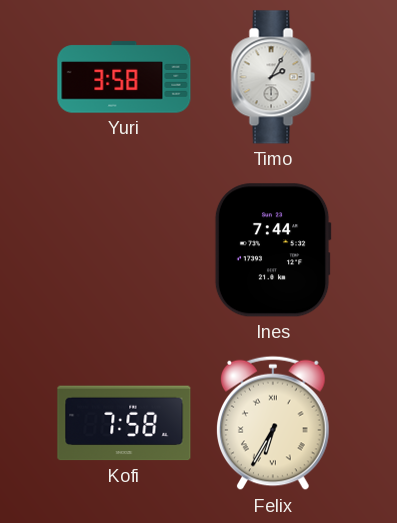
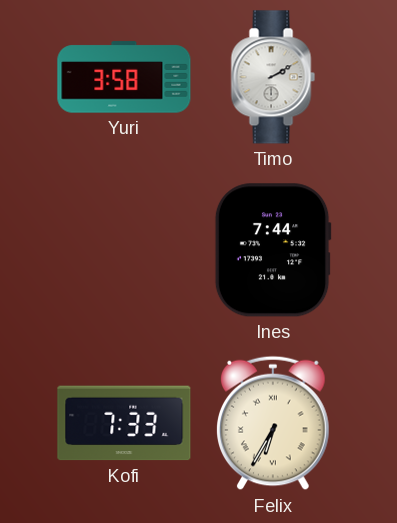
Timo: 2:05 -> 2:10
Kofi: 7:58 -> 7:33
